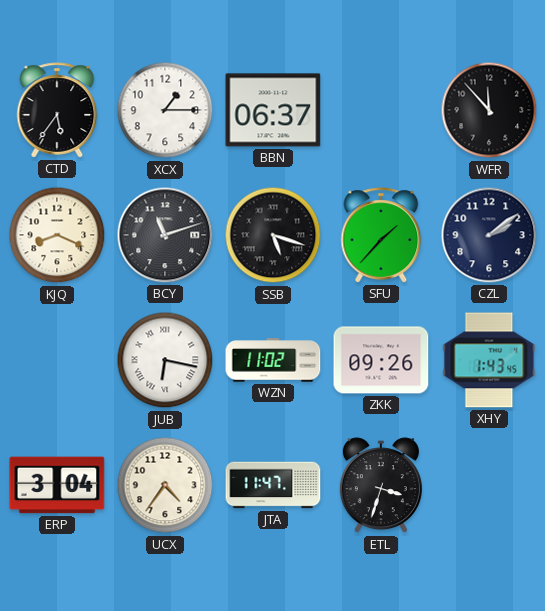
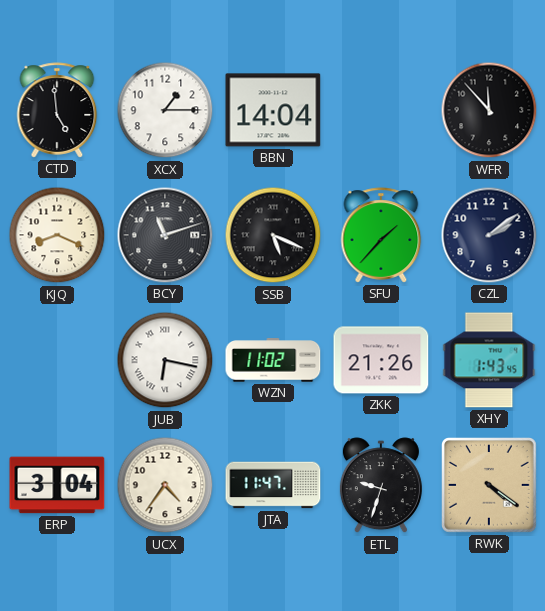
CTD: 5:36 -> 4:59
BBN: 06:37 -> 14:04
SSB: 5:18 -> 5:19
ZKK: 09:26 -> 21:26
ETL: 3:33 -> 9:33
RWK: none -> 4:21
